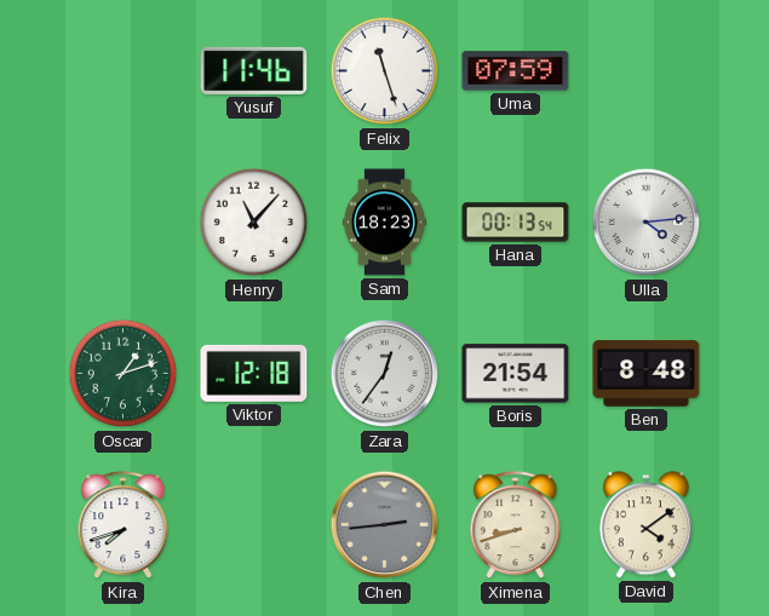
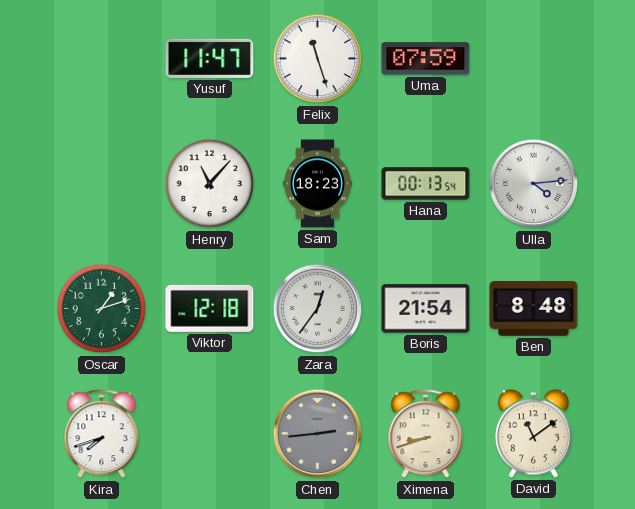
Yusuf: 11:46 -> 11:47
David: 4:09 -> 11:09
